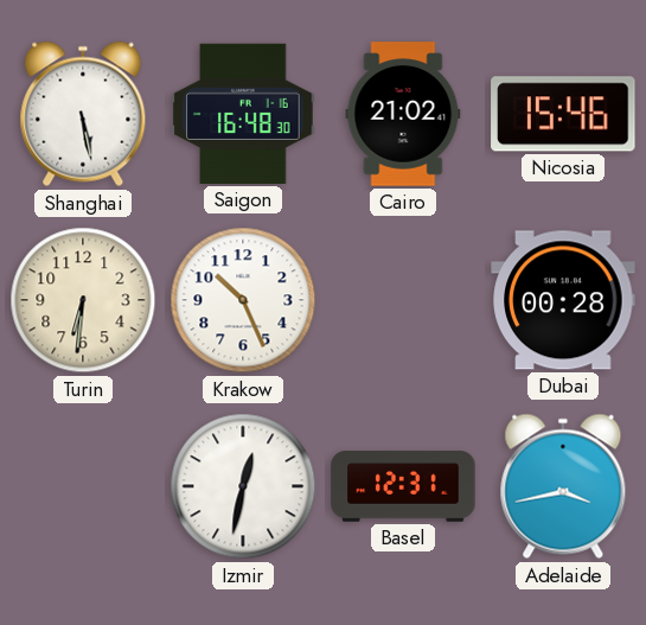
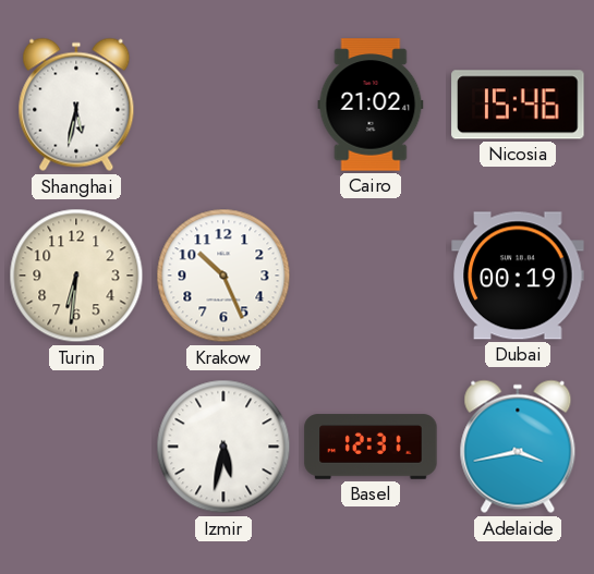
Shanghai: 5:28 -> 5:32
Saigon: 16:48 -> none
Dubai: 00:28 -> 00:19
Izmir: 12:32 -> 5:32
